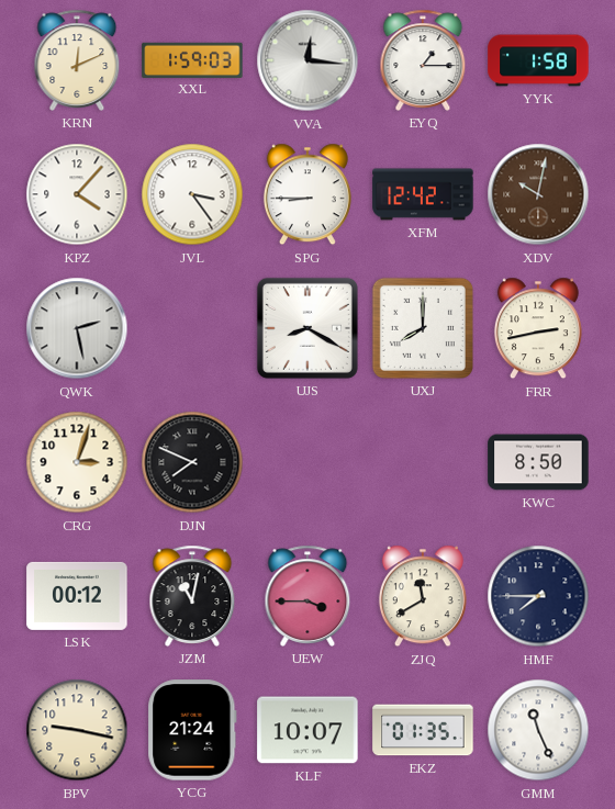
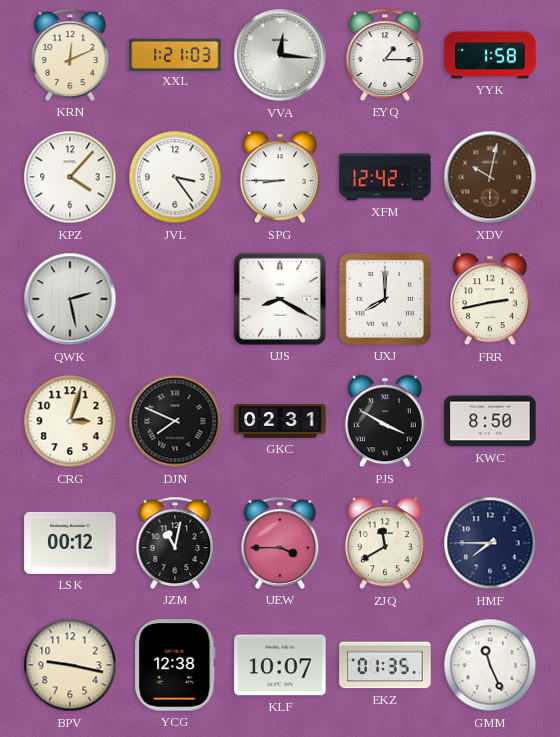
XXL: 1:59 -> 1:21
GKC: none -> 02:31
PJS: none -> 3:50
YCG: 21:24 -> 12:38
